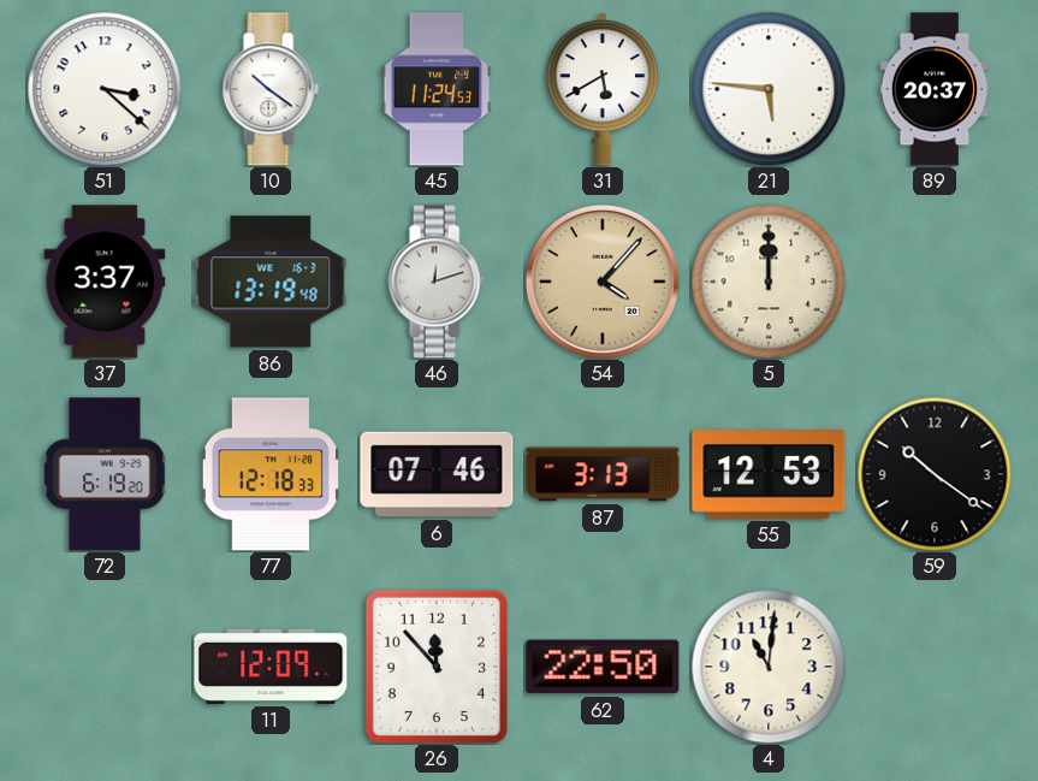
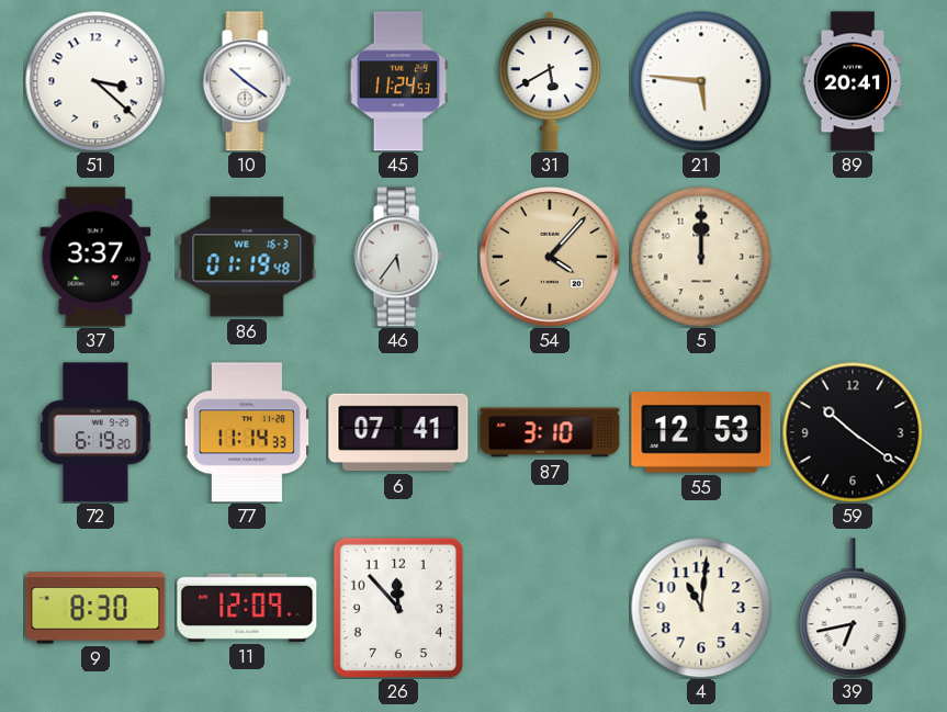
89: 20:37 -> 20:41
86: 13:19 -> 01:19
46: 12:12 -> 5:36
77: 12:18 -> 11:14
6: 07:46 -> 07:41
87: 3:13 -> 3:10
9: none -> 8:30
62: 22:50 -> none
39: none -> 6:43
